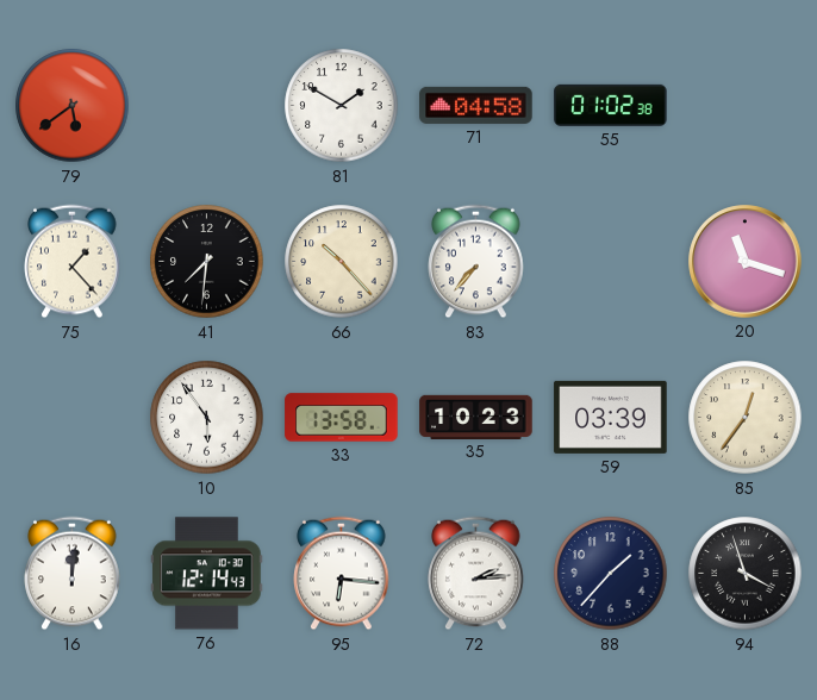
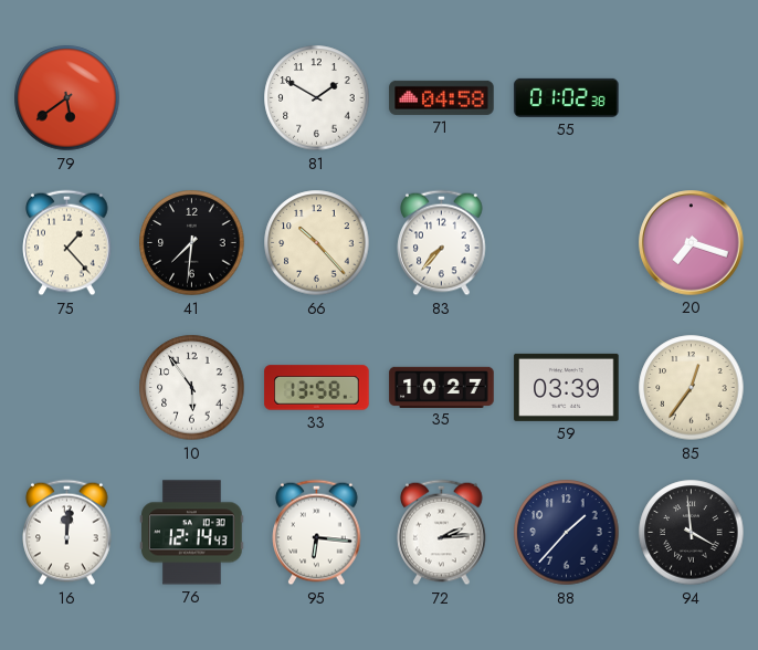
20: 11:18 -> 7:18
35: 10:23 -> 10:27
94: 3:57 -> 3:59
